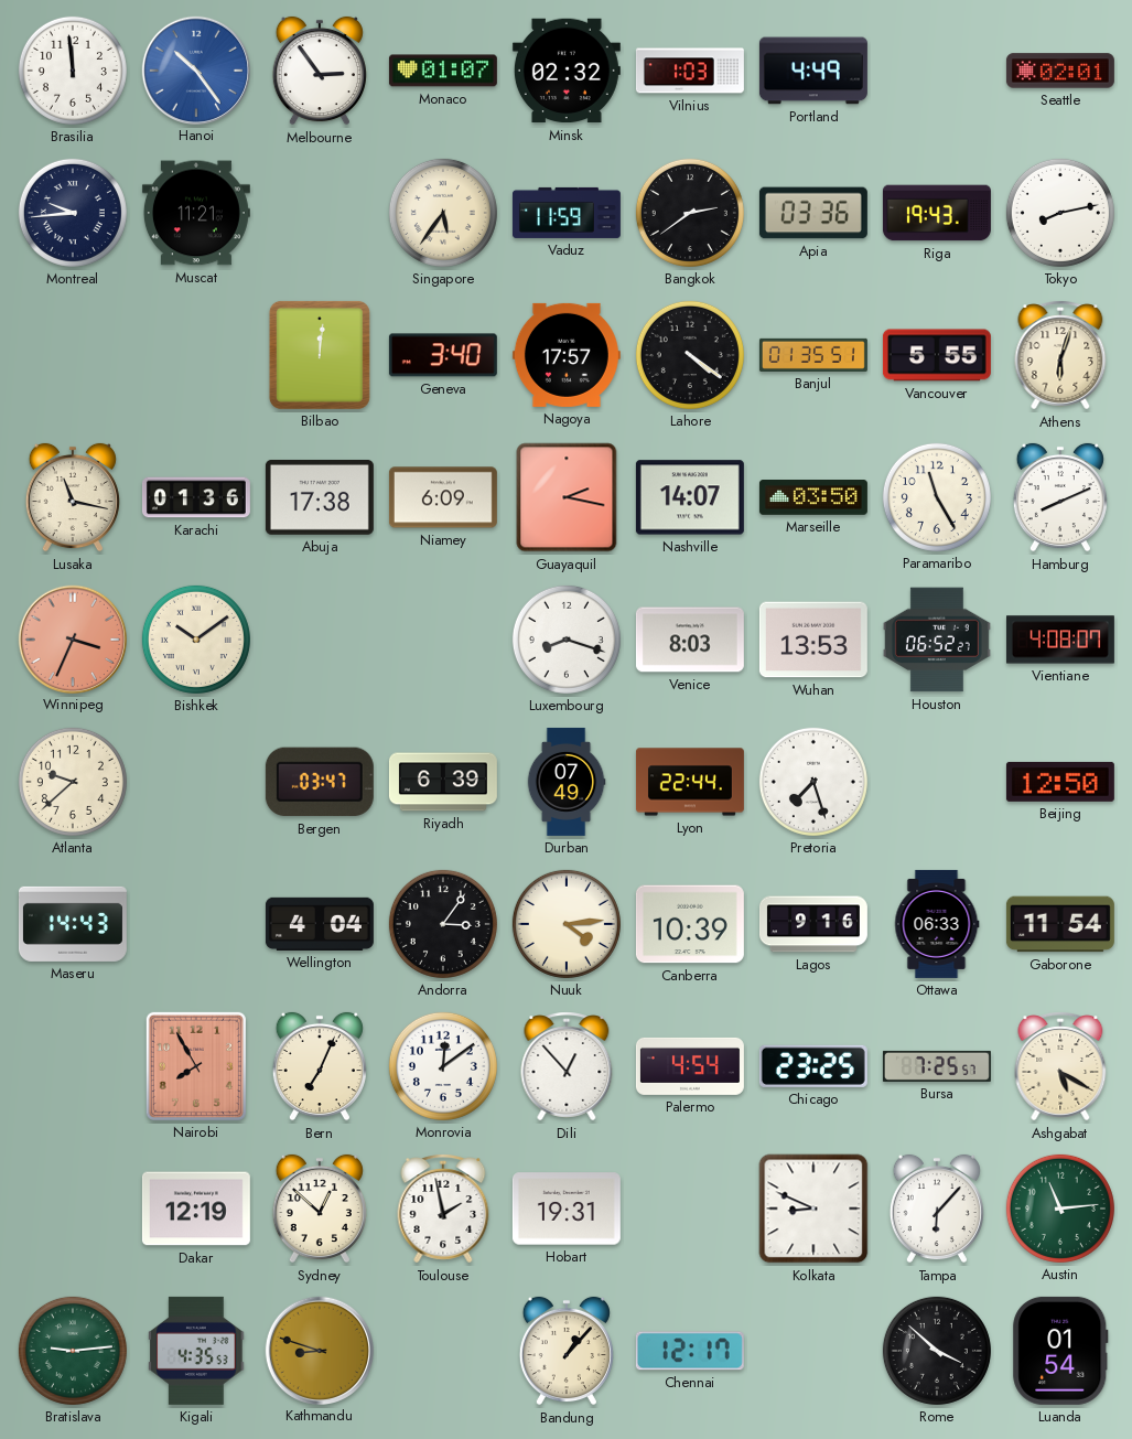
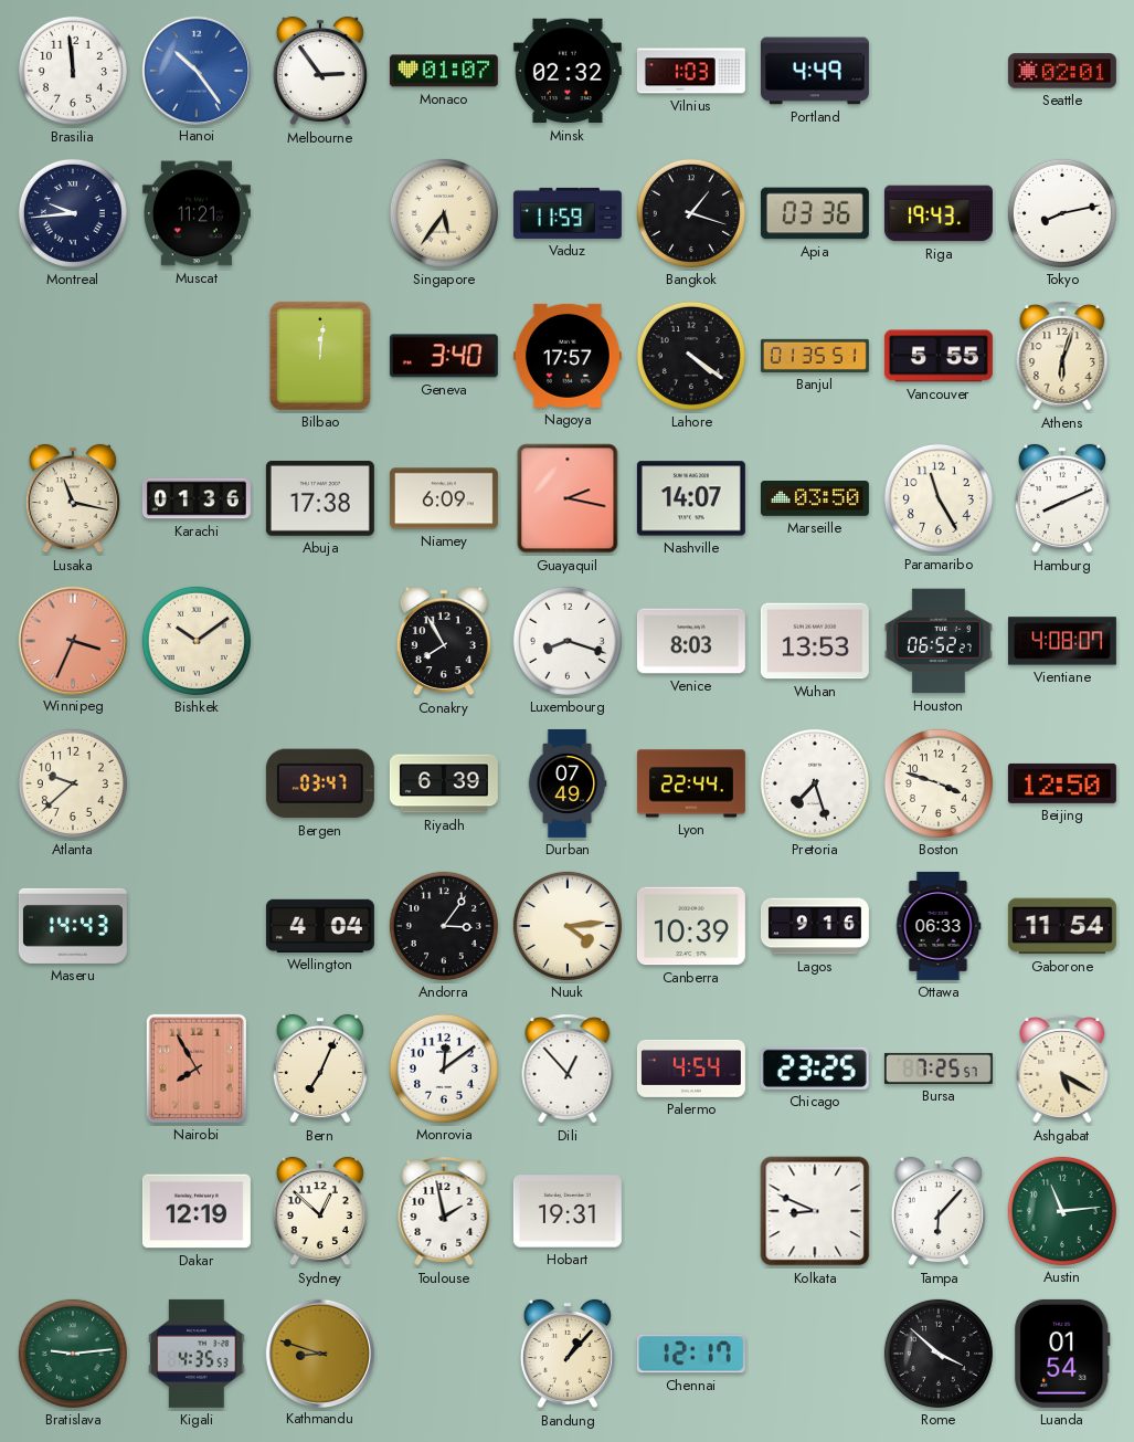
Bangkok: 2:39 -> 1:18
Conakry: none -> 7:55
Boston: none -> 3:48
